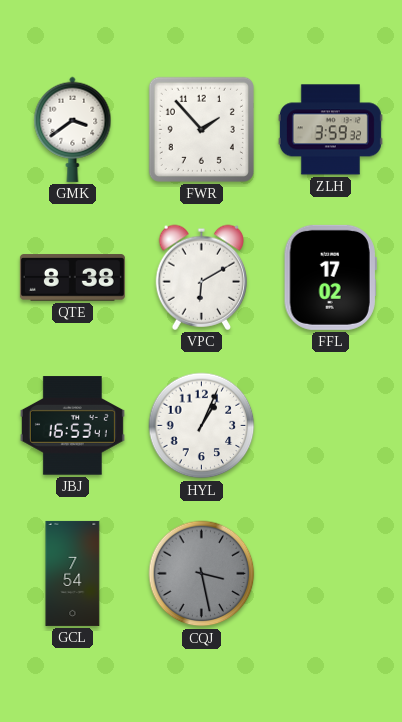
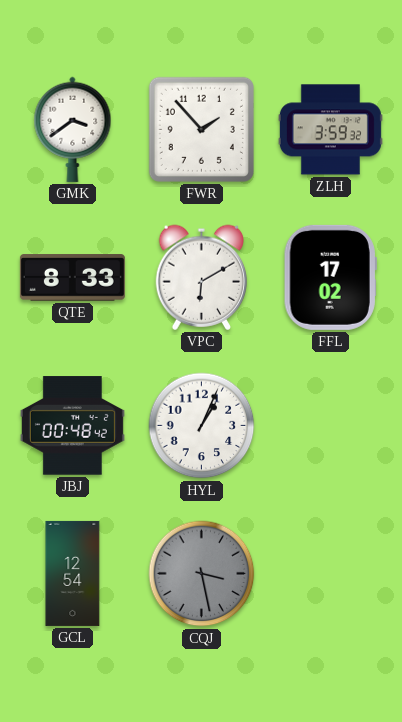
QTE: 8:38 -> 8:33
JBJ: 16:53 -> 00:48
GCL: 7:54 -> 12:54
